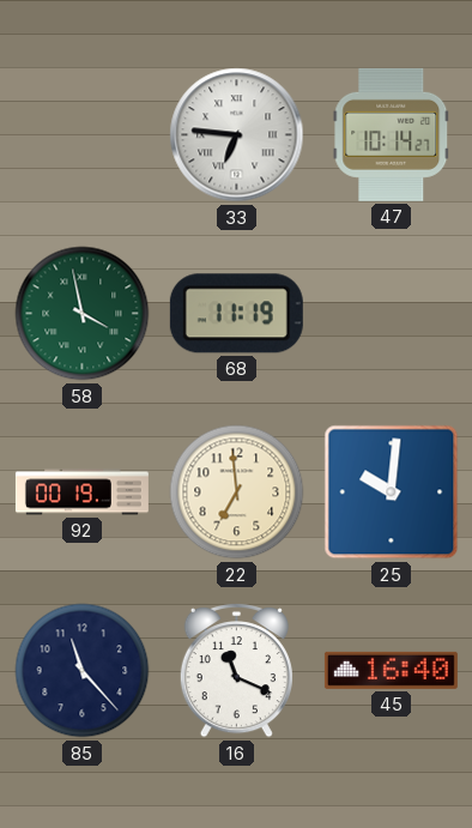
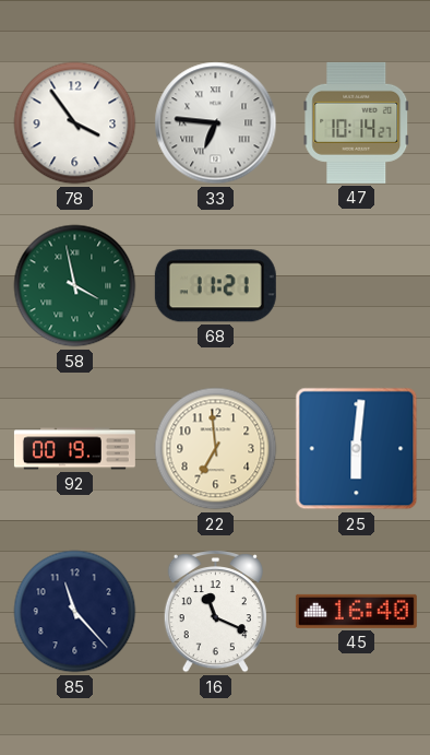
78: none -> 3:54
68: 11:19 -> 11:21
25: 10:01 -> 6:01
